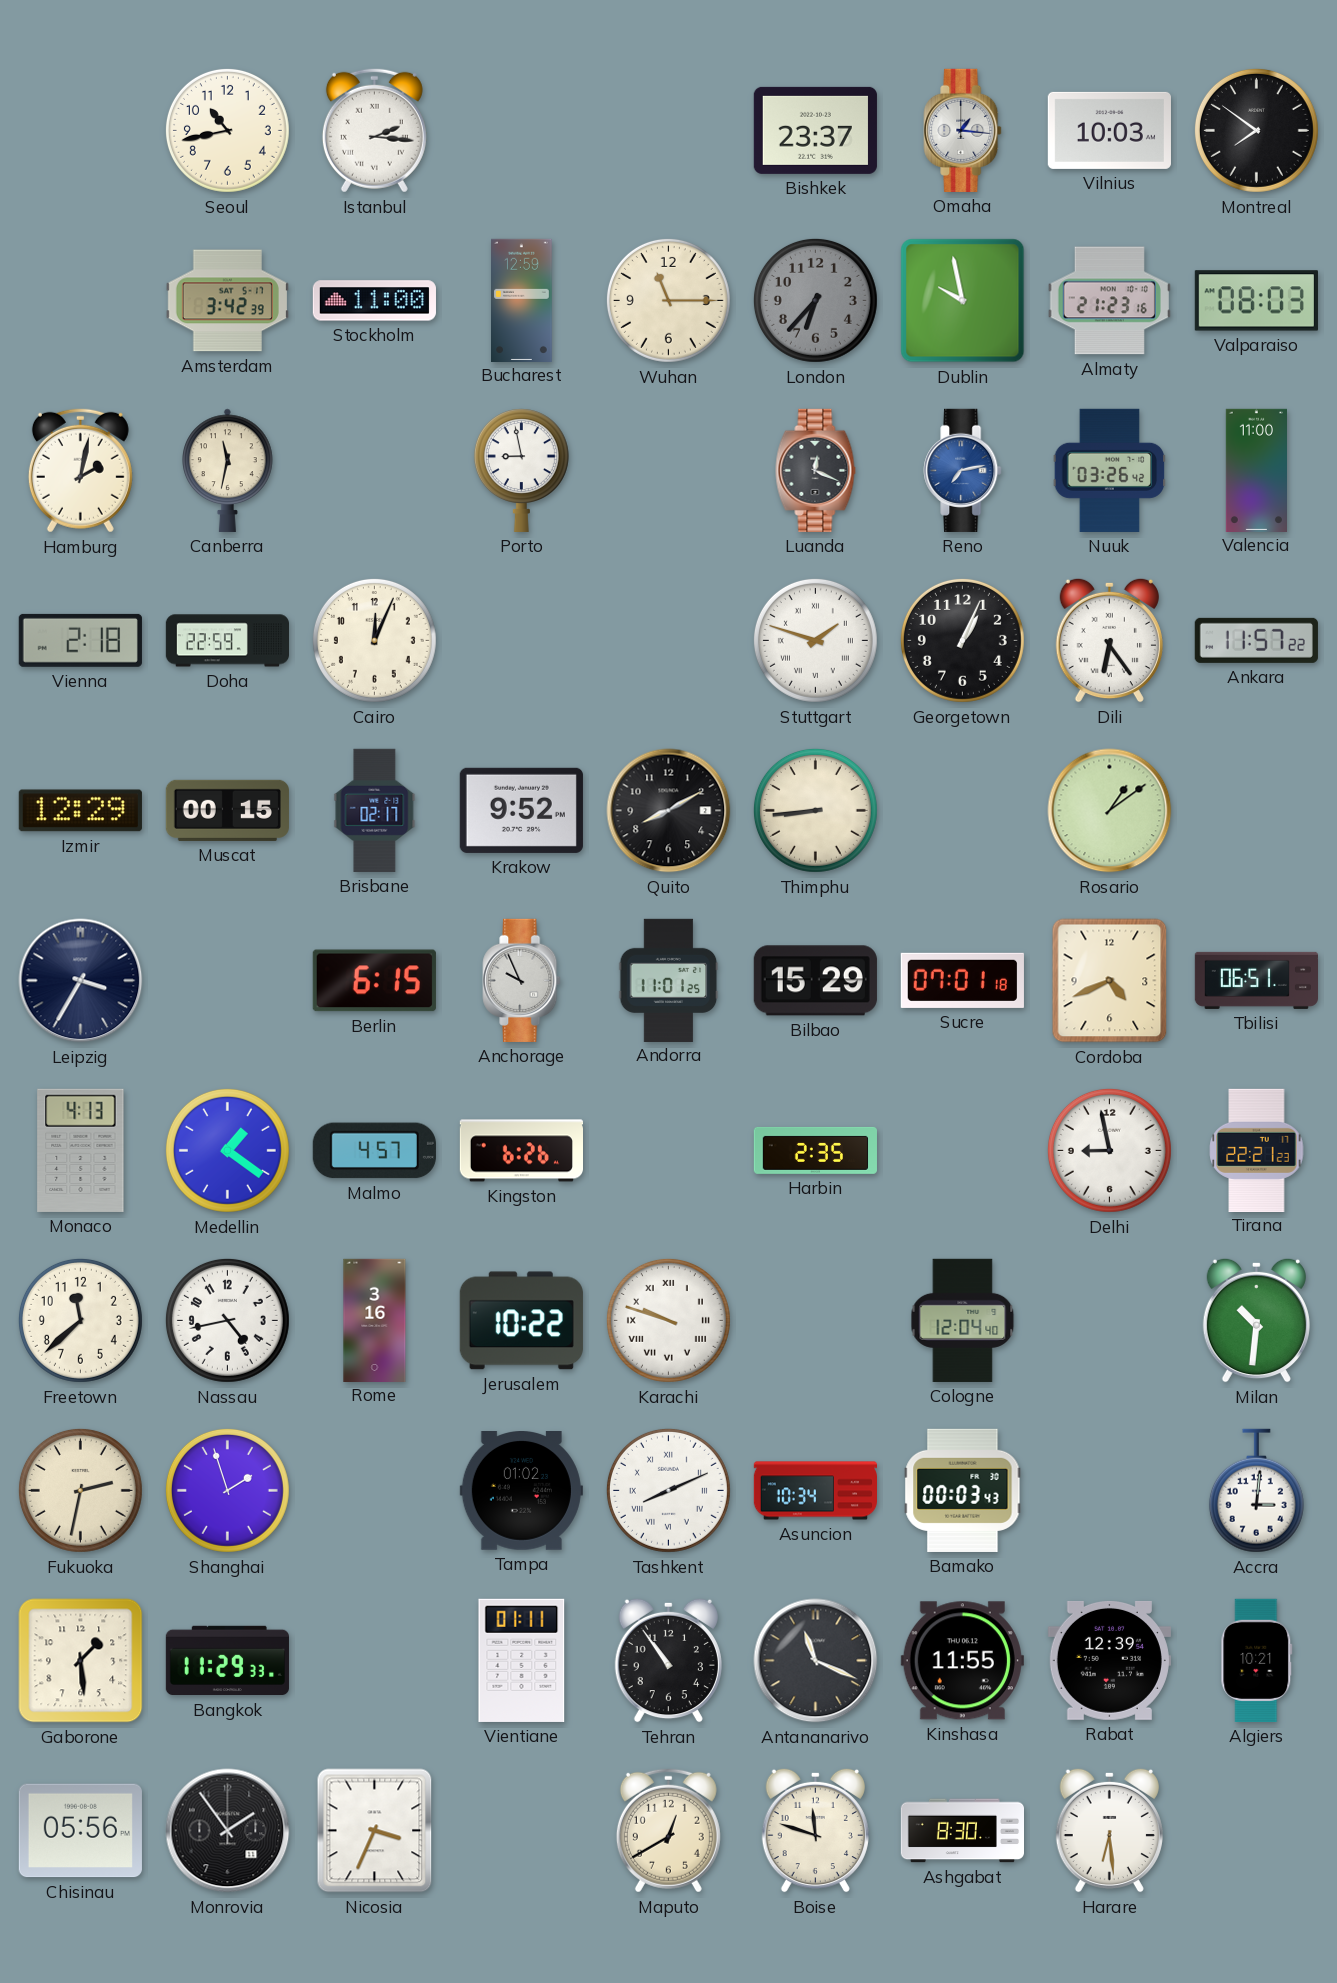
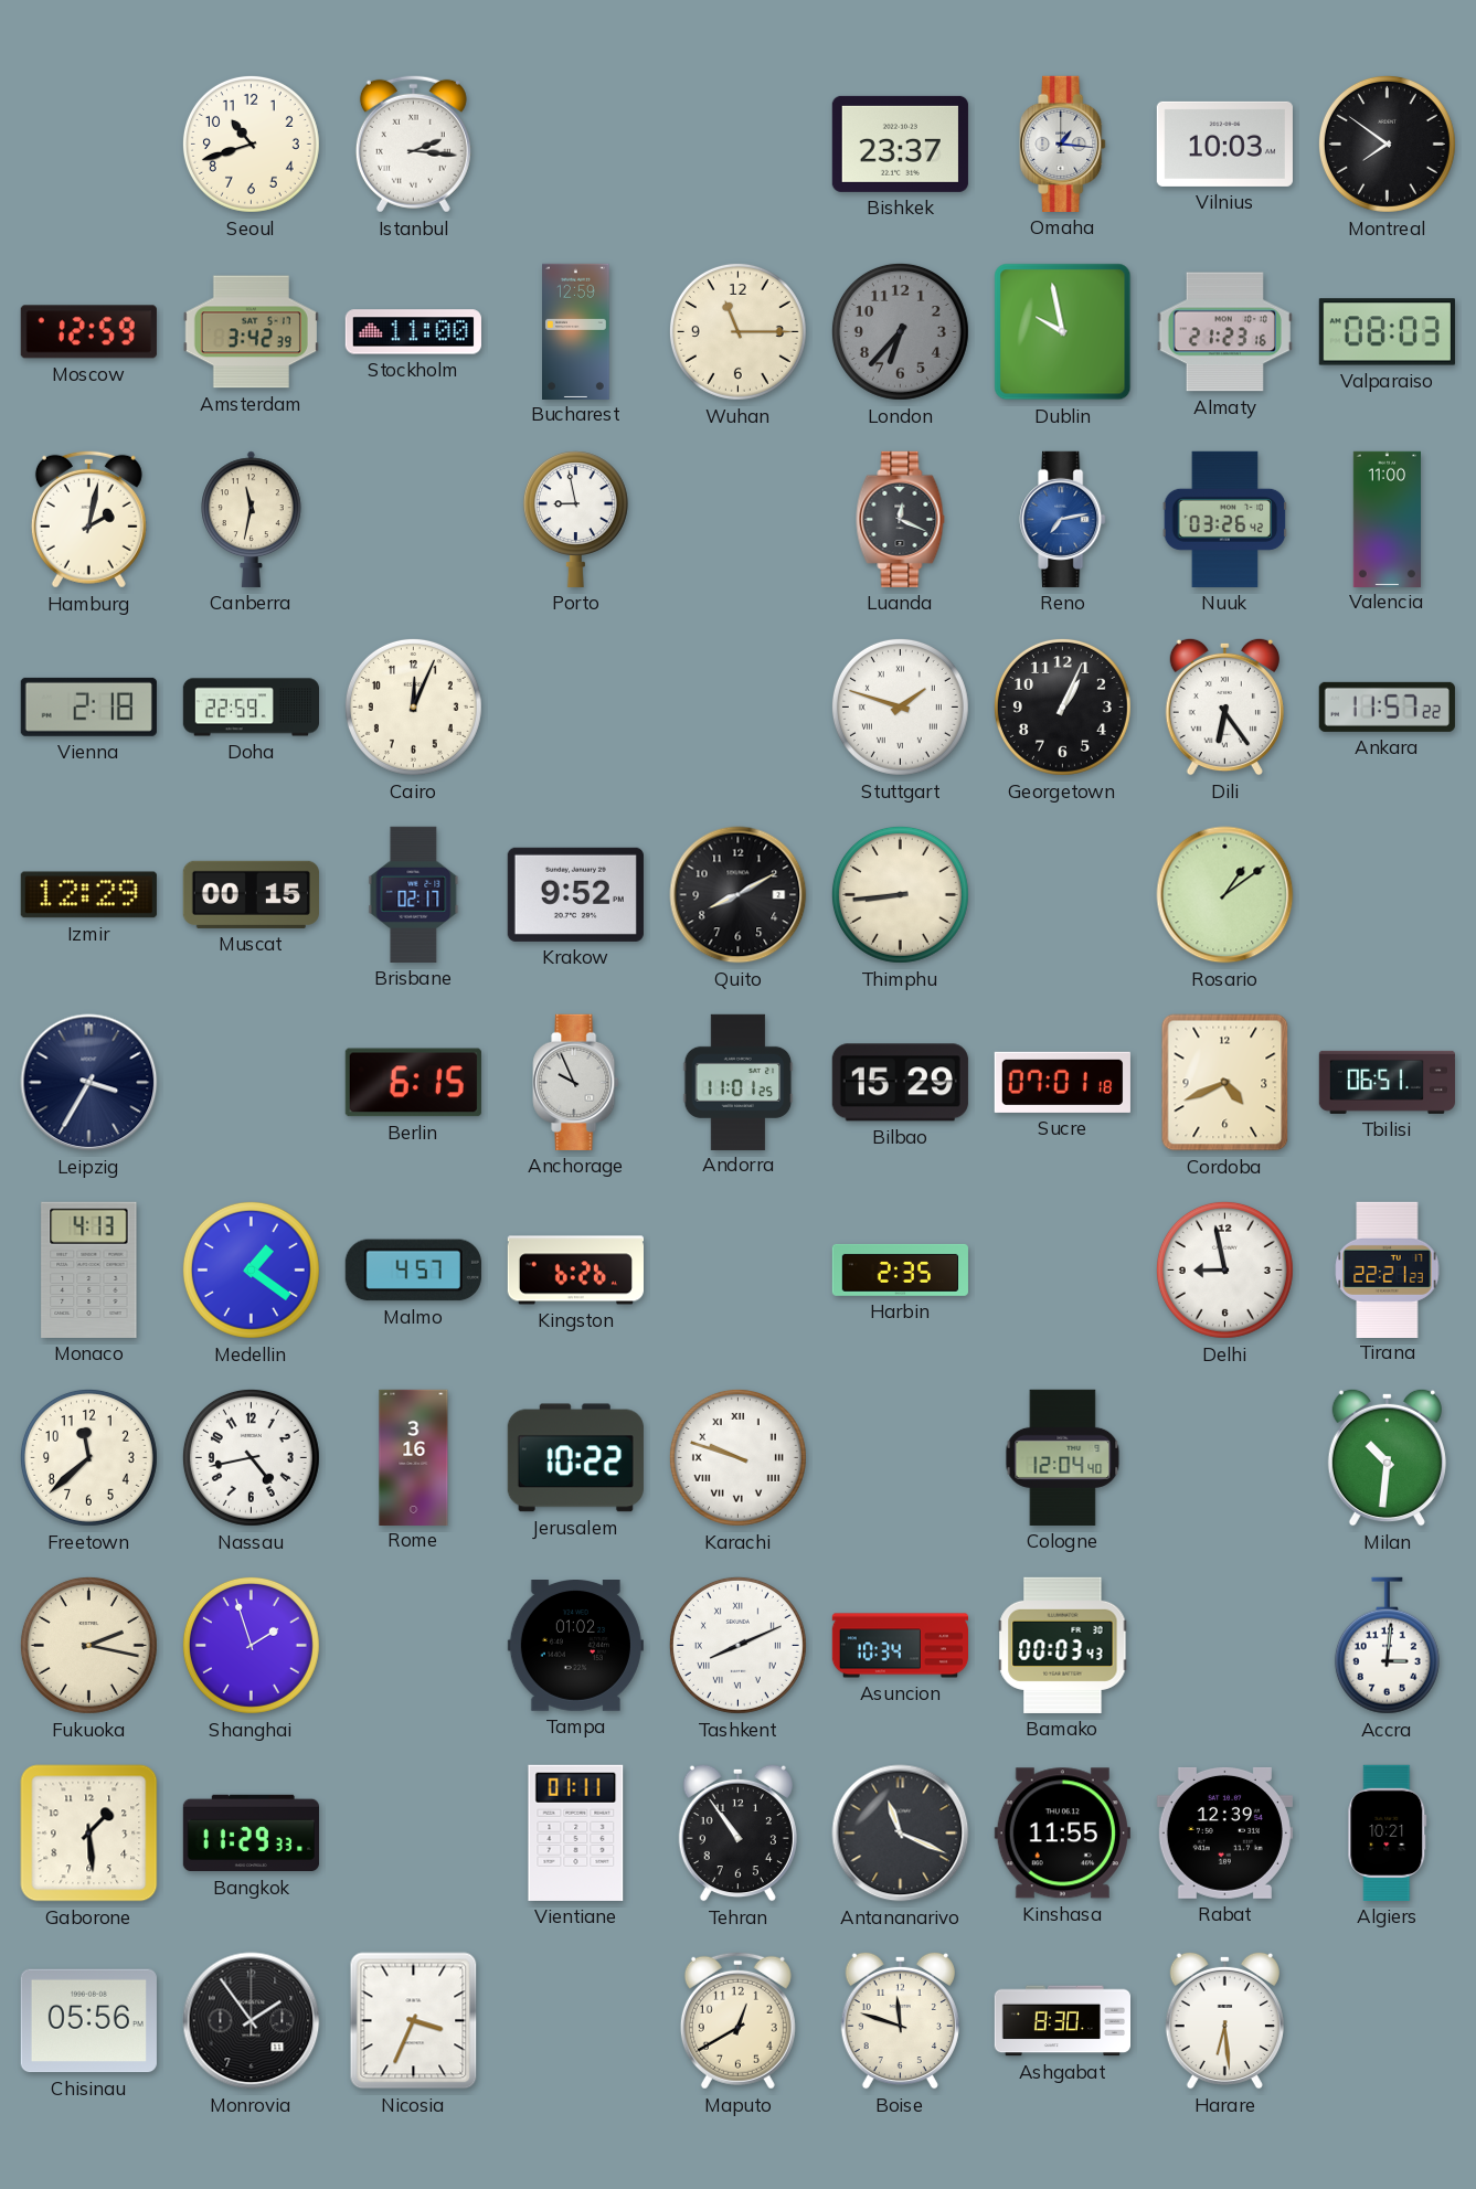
Seoul: 10:43 -> 10:42
Moscow: none -> 12:59
Fukuoka: 2:32 -> 2:17
